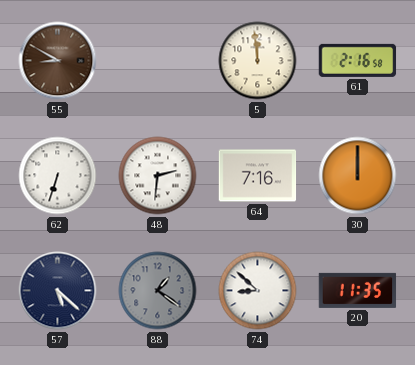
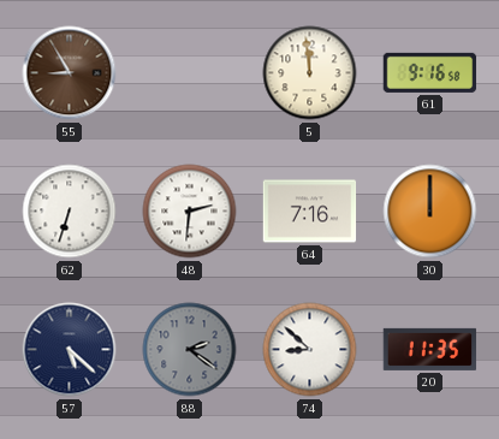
55: 8:50 -> 8:55
61: 2:16 -> 9:16
88: 1:21 -> 2:21
